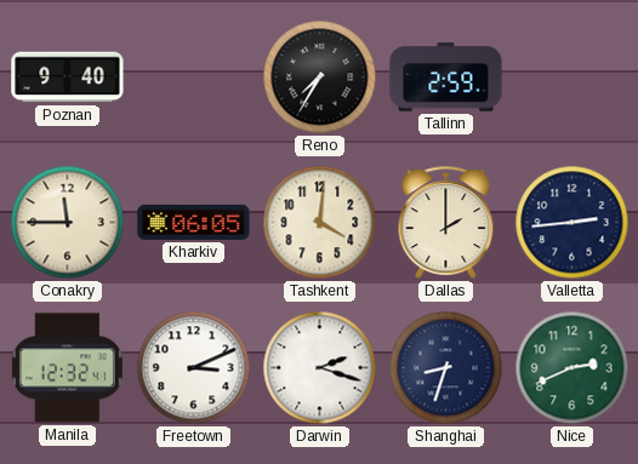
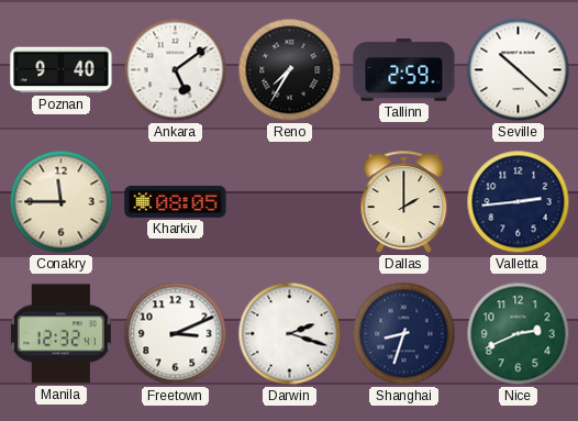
Ankara: none -> 5:09
Seville: none -> 10:22
Kharkiv: 06:05 -> 08:05
Tashkent: 4:01 -> none
